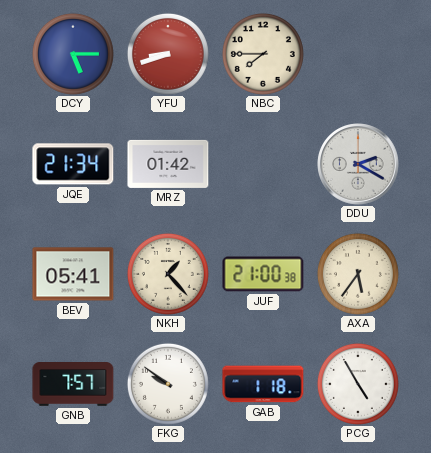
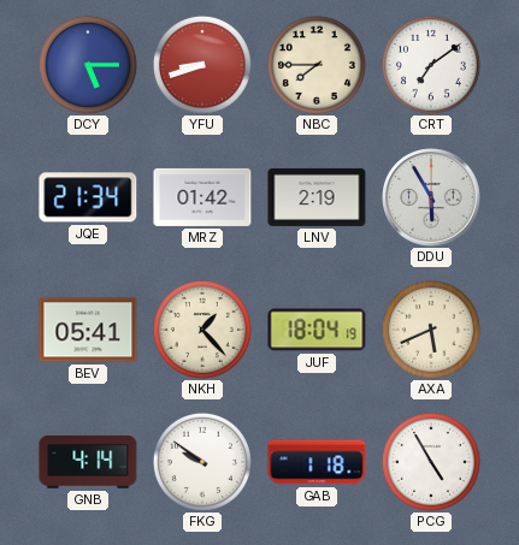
CRT: none -> 7:09
LNV: none -> 2:19
DDU: 2:20 -> 5:55
JUF: 21:00 -> 18:04
AXA: 5:36 -> 5:41
GNB: 7:57 -> 4:14
